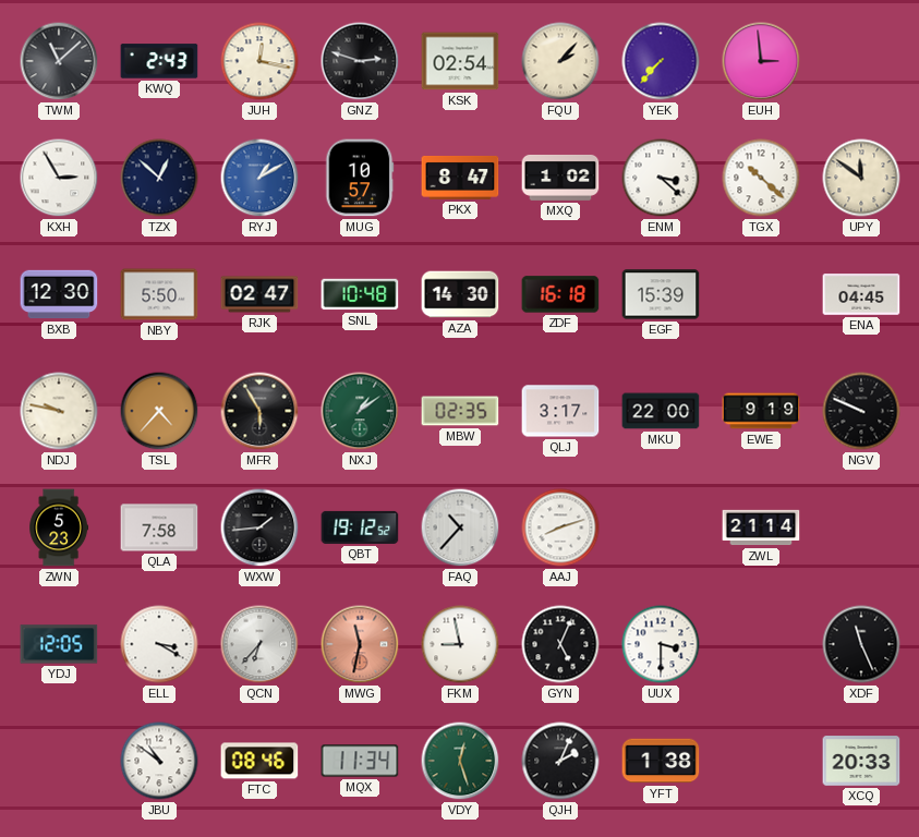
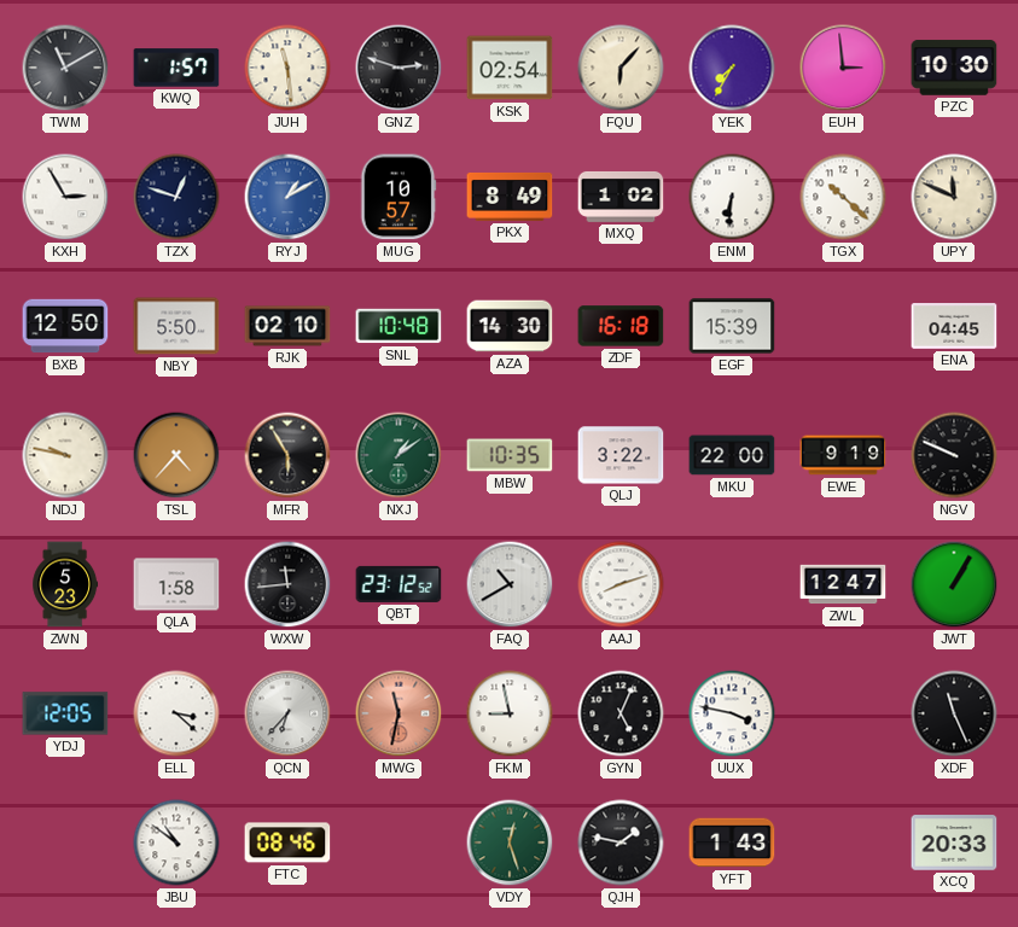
TWM: 11:08 -> 11:10
KWQ: 2:43 -> 1:57
JUH: 12:17 -> 11:29
FQU: 2:07 -> 6:07
YEK: 7:37 -> 7:35
PZC: none -> 10:30
TZX: 12:52 -> 12:48
PKX: 8:47 -> 8:49
ENM: 3:22 -> 6:31
UPY: 11:51 -> 11:49
BXB: 12:30 -> 12:50
RJK: 02:47 -> 02:10
MBW: 02:35 -> 10:35
QLJ: 3:17 -> 3:22
QLA: 7:58 -> 1:58
WXW: 1:44 -> 11:44
QBT: 19:12 -> 23:12
FAQ: 10:37 -> 10:40
ZWL: 21:14 -> 12:47
JWT: none -> 1:05
ELL: 3:20 -> 3:22
UUX: 3:30 -> 3:47
MQX: 11:34 -> none
QJH: 2:04 -> 1:47
YFT: 1:38 -> 1:43
